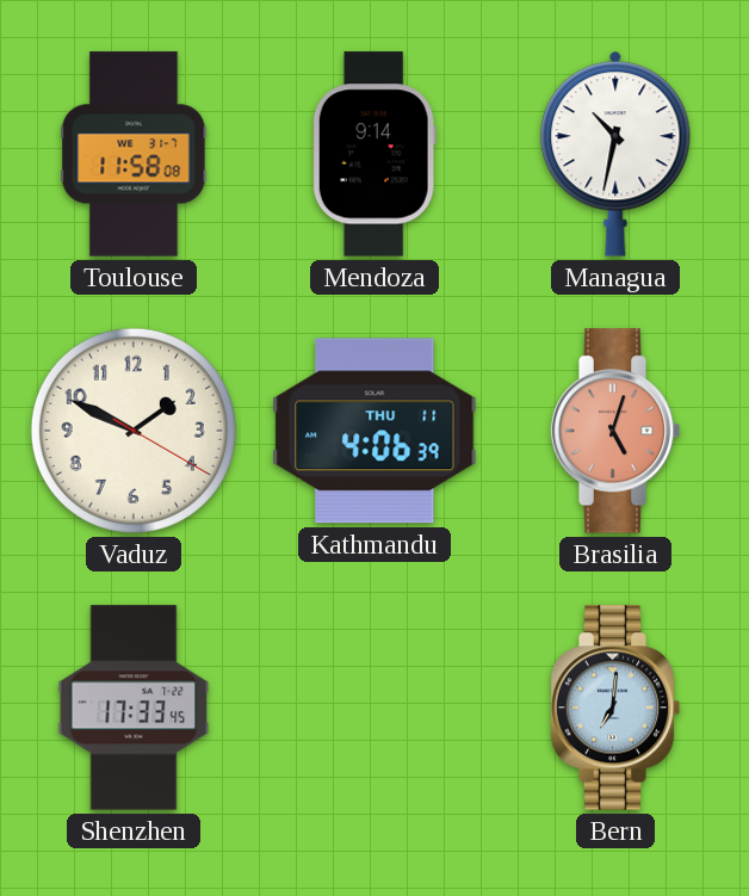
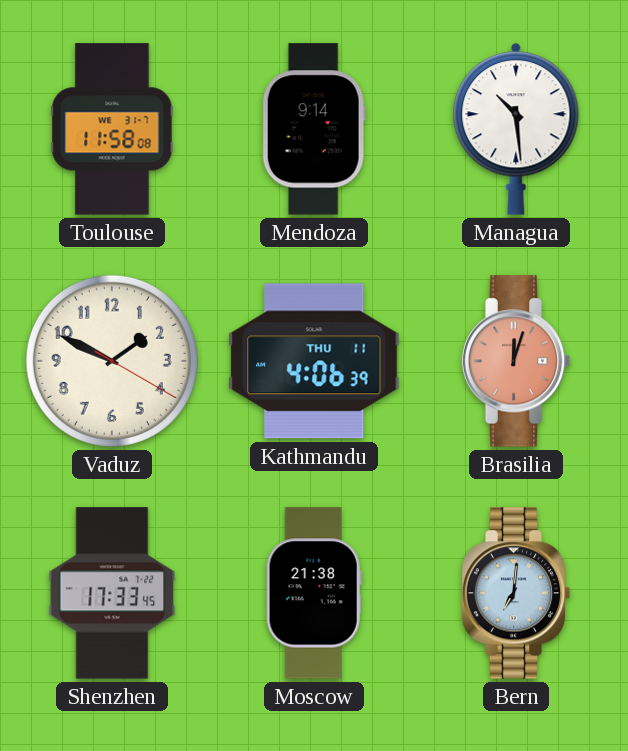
Managua: 10:32 -> 10:29
Brasilia: 5:03 -> 12:03
Moscow: none -> 21:38
